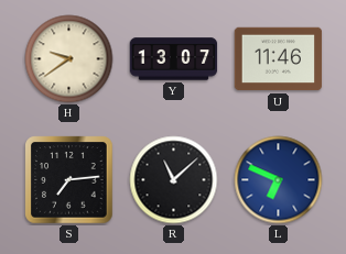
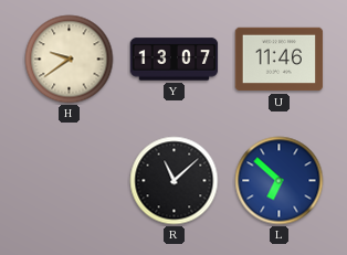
S: 7:14 -> none
L: 6:49 -> 6:52
